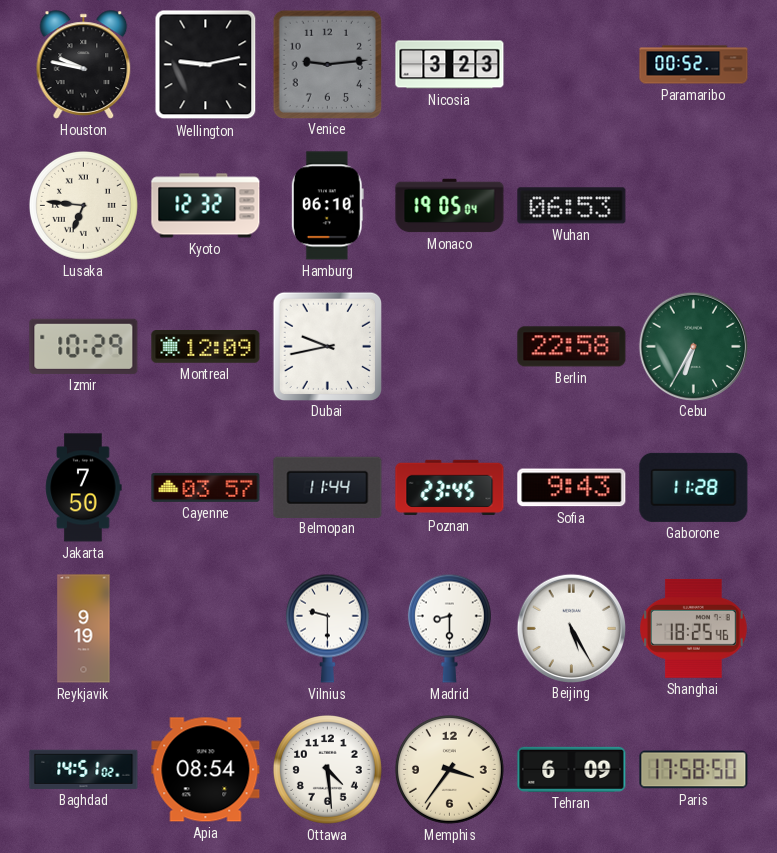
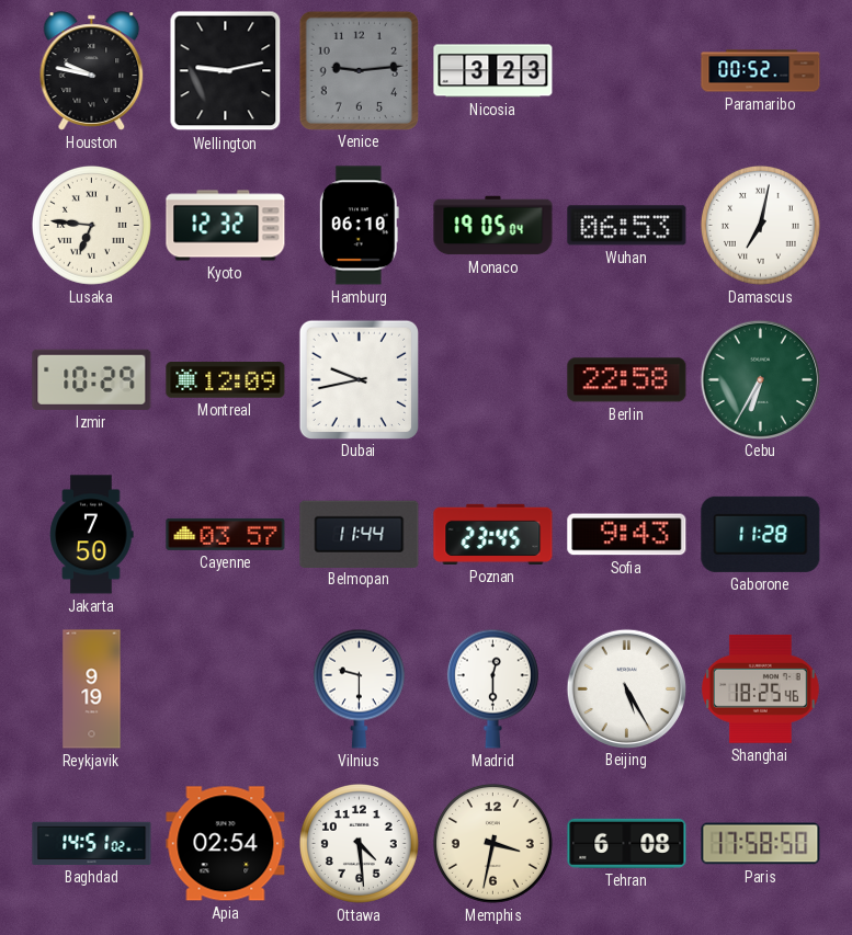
Damascus: none -> 7:02
Madrid: 8:30 -> 12:30
Apia: 08:54 -> 02:54
Memphis: 3:36 -> 3:32
Tehran: 6:09 -> 6:08
